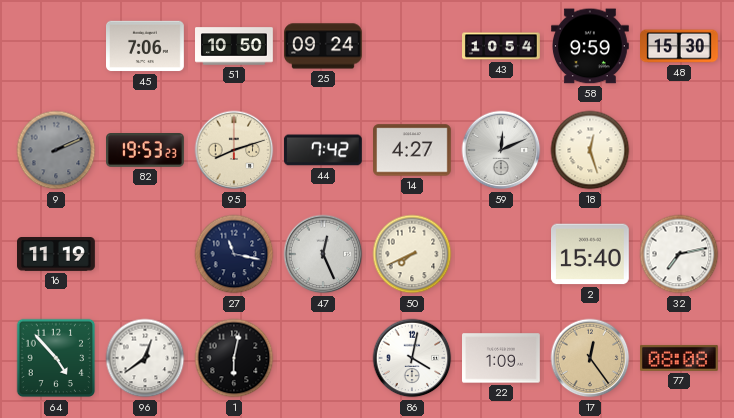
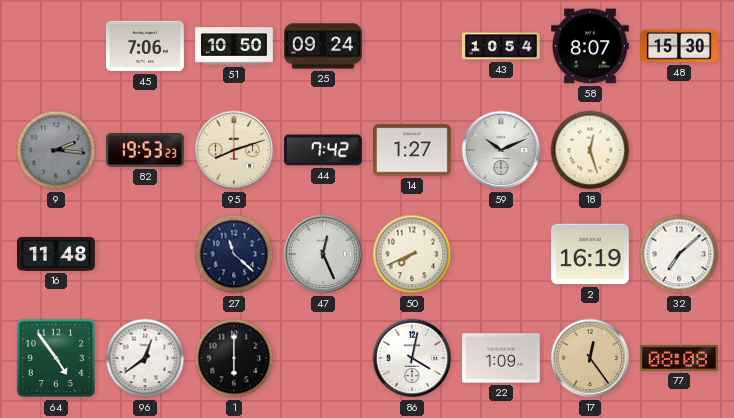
58: 9:59 -> 8:07
9: 2:11 -> 2:16
14: 4:27 -> 1:27
59: 12:11 -> 10:11
16: 11:19 -> 11:48
27: 11:17 -> 11:22
2: 15:40 -> 16:19
32: 7:13 -> 7:08
64: 4:53 -> 4:54
1: 6:02 -> 6:00
